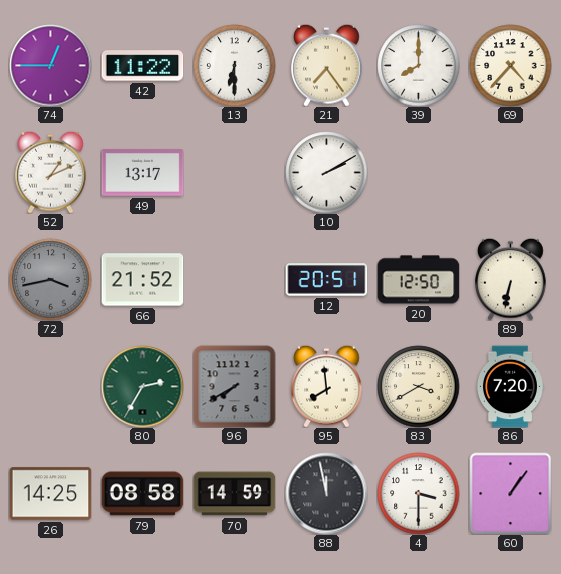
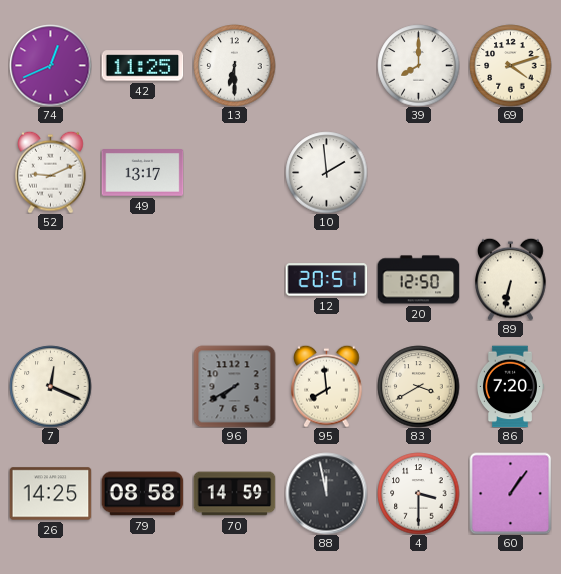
74: 12:45 -> 12:41
42: 11:22 -> 11:25
21: 7:24 -> none
69: 4:37 -> 4:12
52: 1:11 -> 9:11
10: 2:10 -> 1:59
72: 3:43 -> none
66: 21:52 -> none
7: none -> 12:19
80: 2:35 -> none
